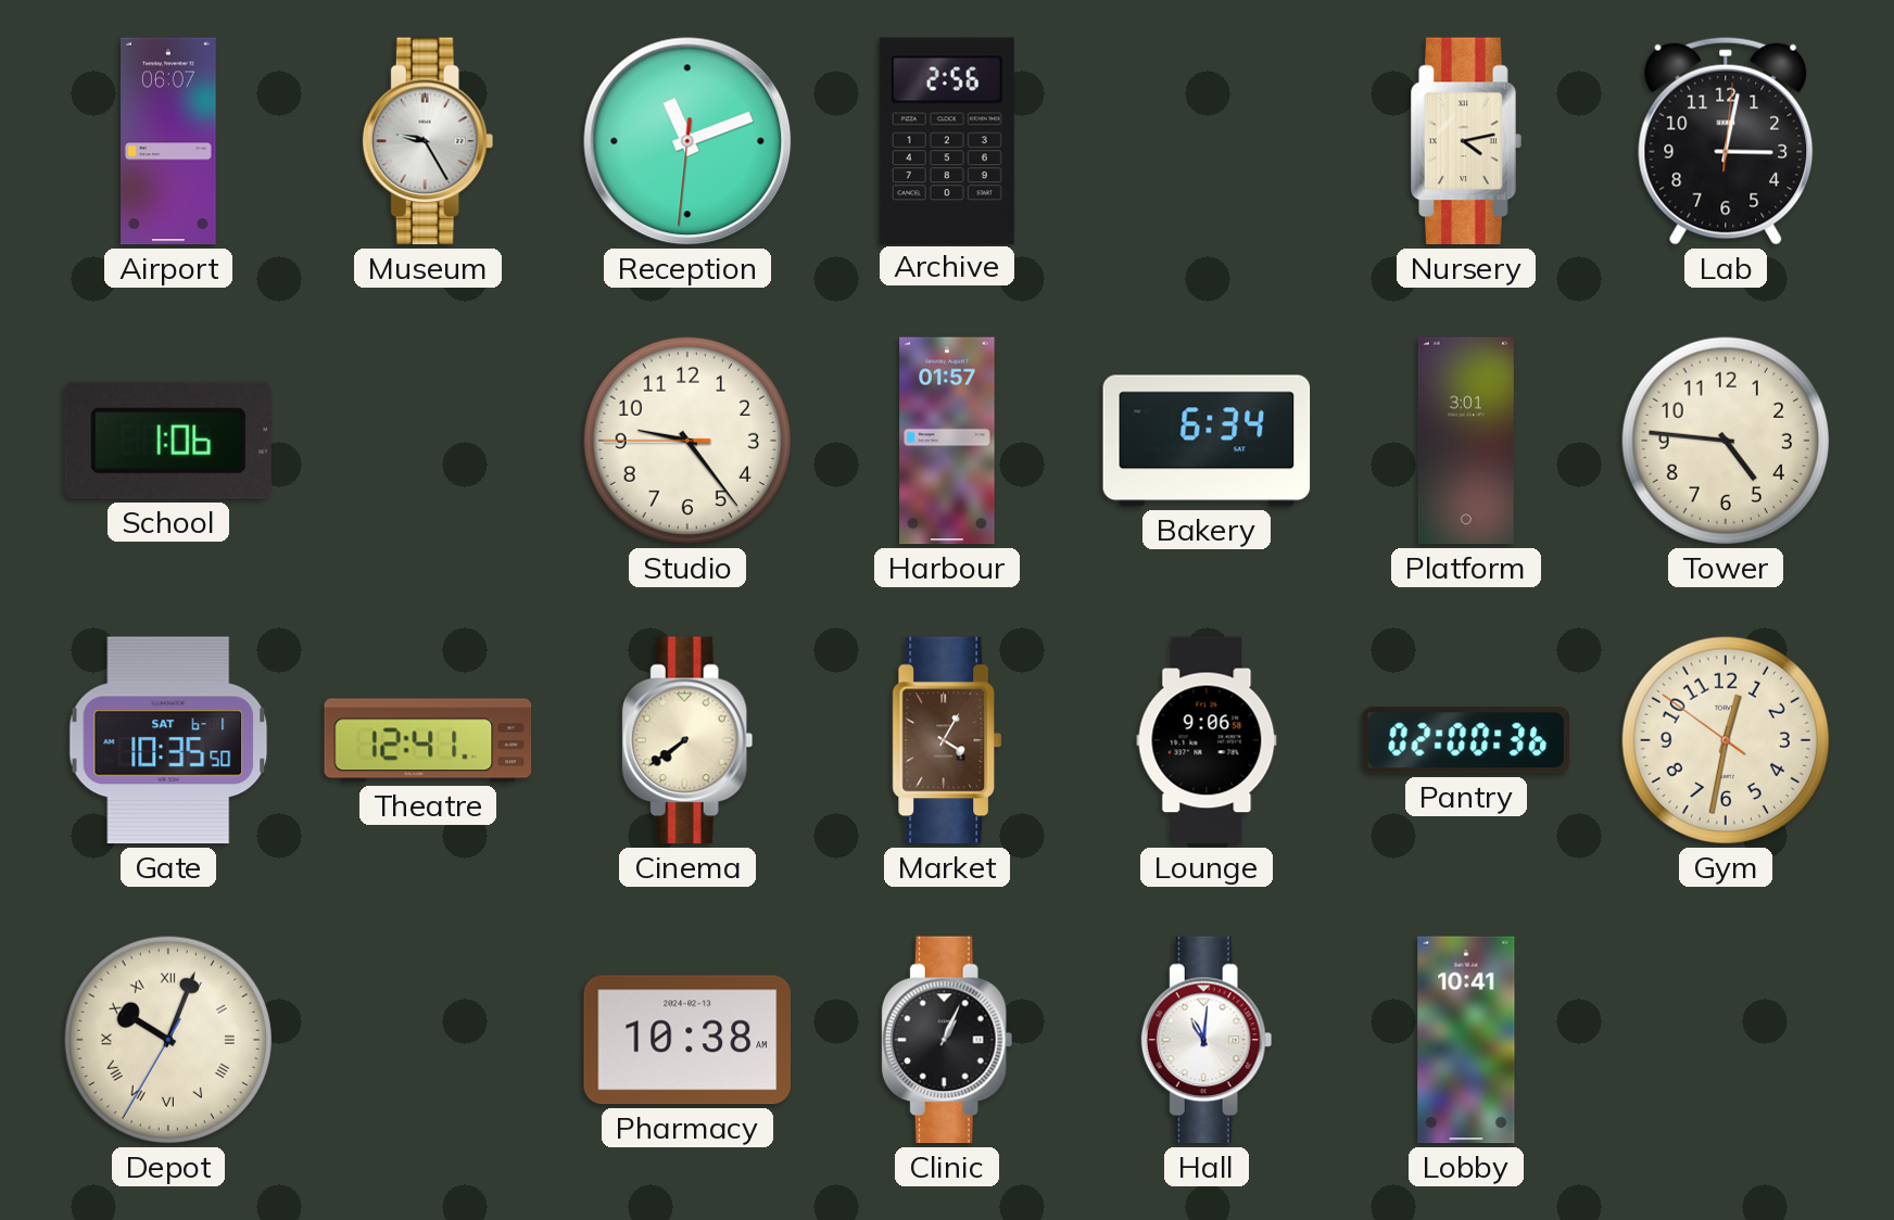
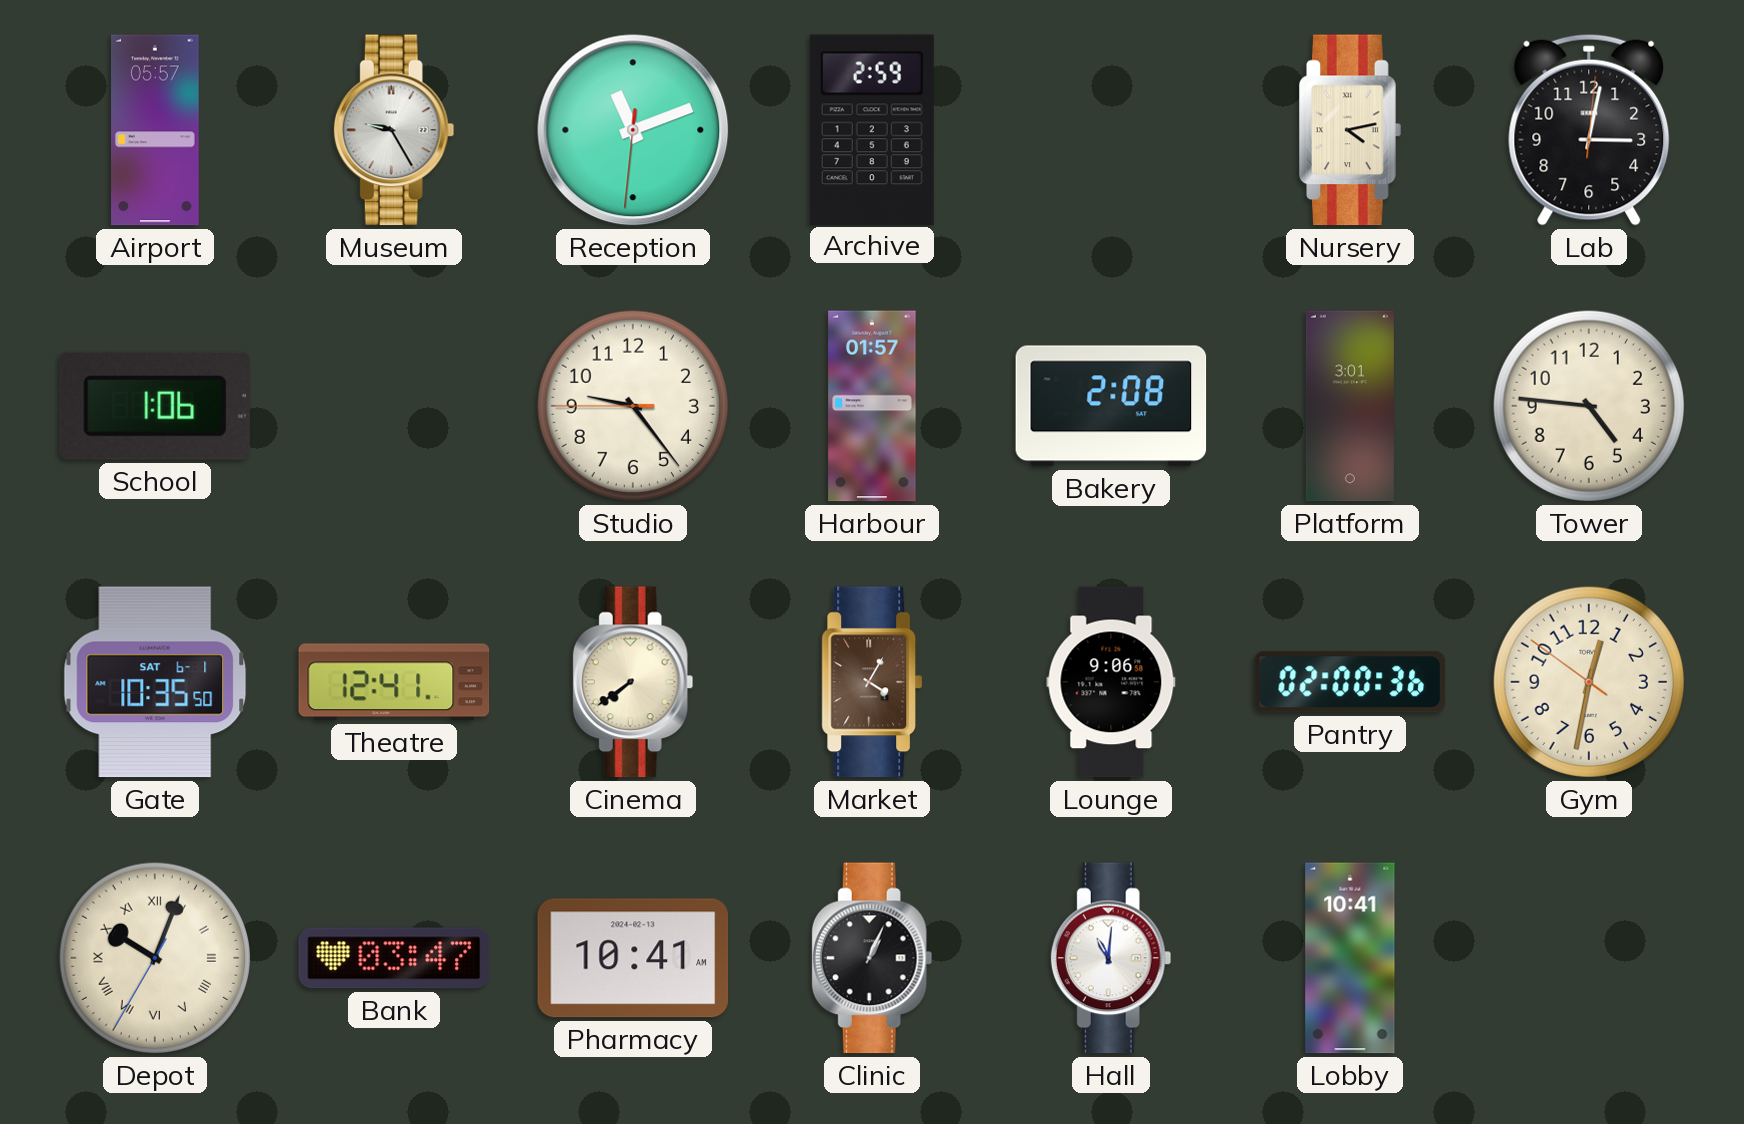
Airport: 06:07 -> 05:57
Archive: 2:56 -> 2:59
Bakery: 6:34 -> 2:08
Bank: none -> 03:47
Pharmacy: 10:38 -> 10:41
